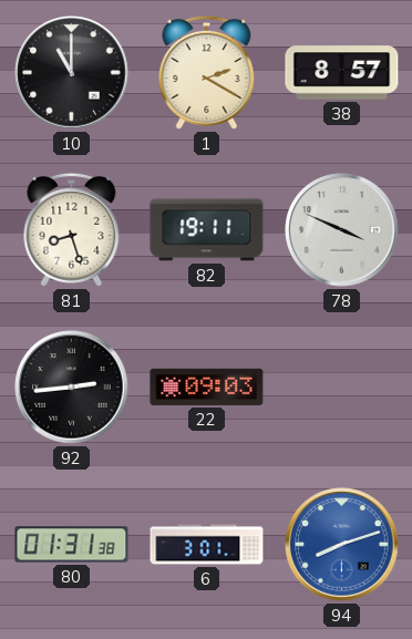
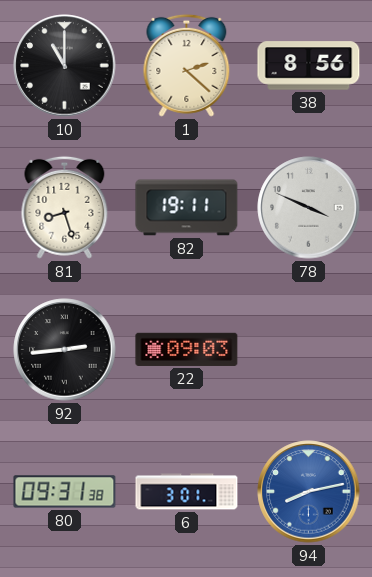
1: 2:20 -> 2:22
38: 8:57 -> 8:56
80: 01:31 -> 09:31
94: 8:12 -> 8:13
